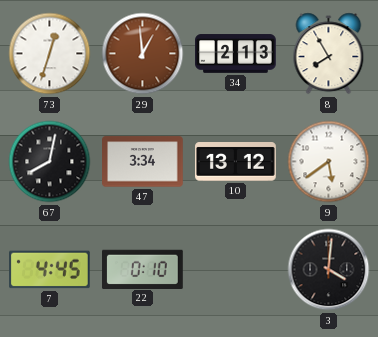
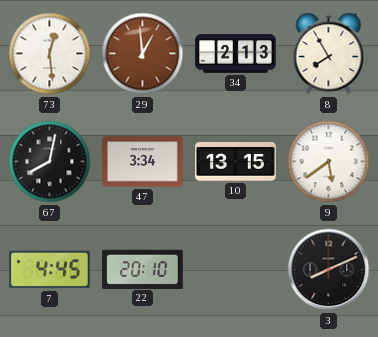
73: 12:33 -> 12:29
10: 13:12 -> 13:15
22: 0:10 -> 20:10
3: 4:01 -> 8:11
